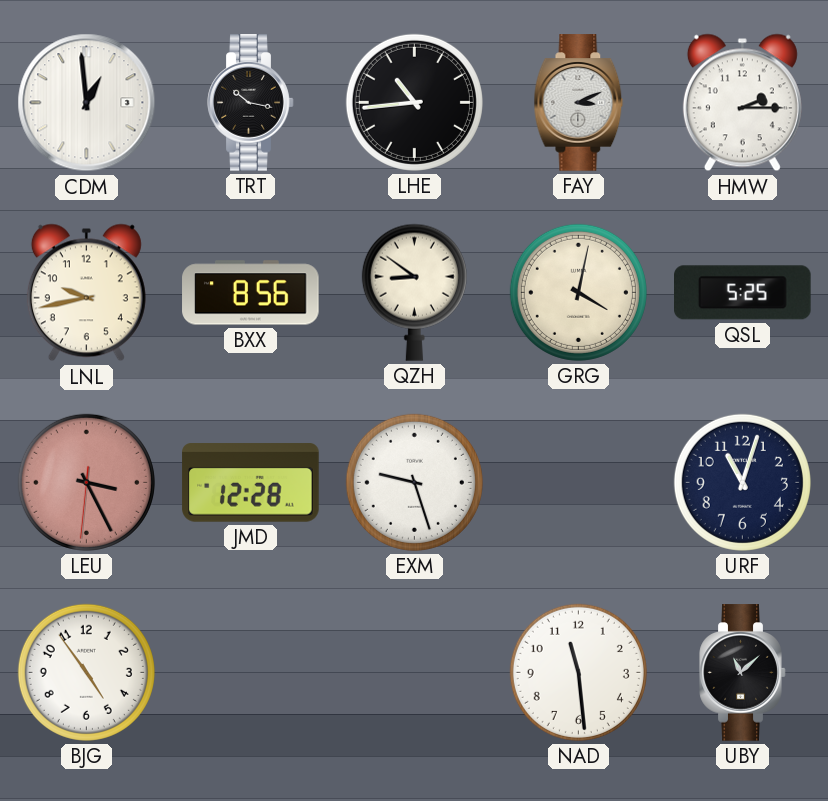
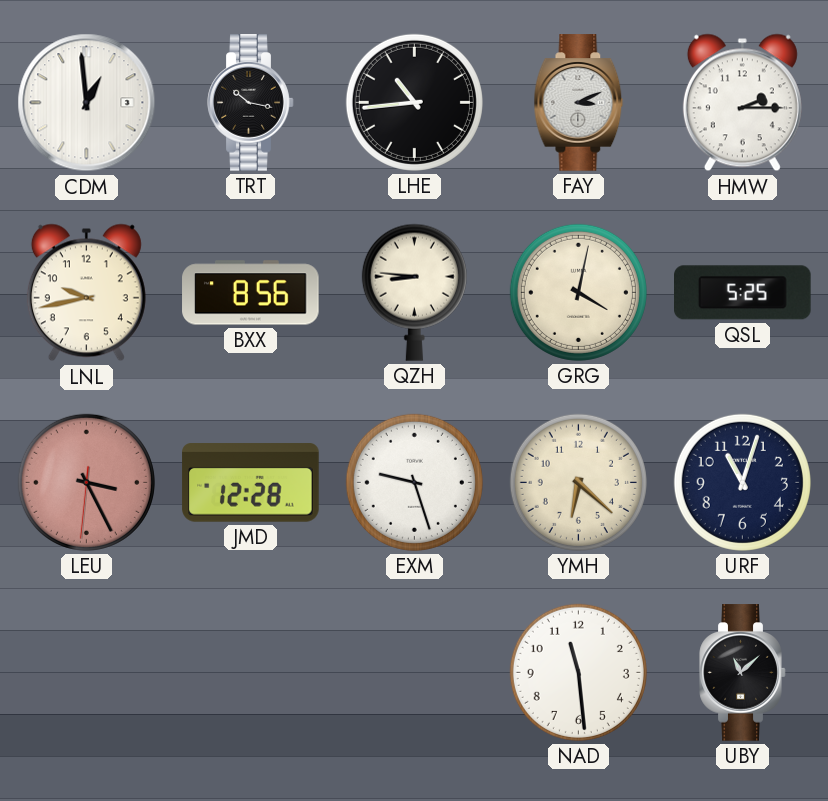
QZH: 8:51 -> 8:46
YMH: none -> 6:22
BJG: 4:54 -> none
